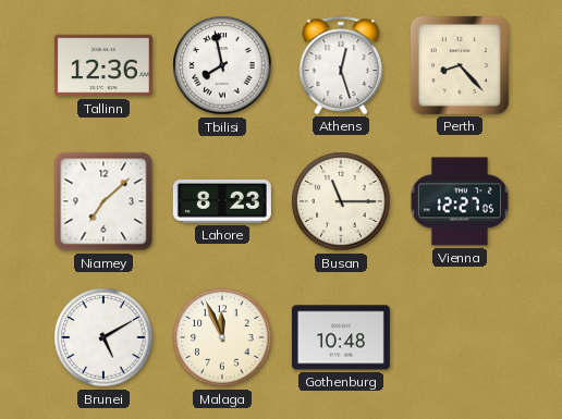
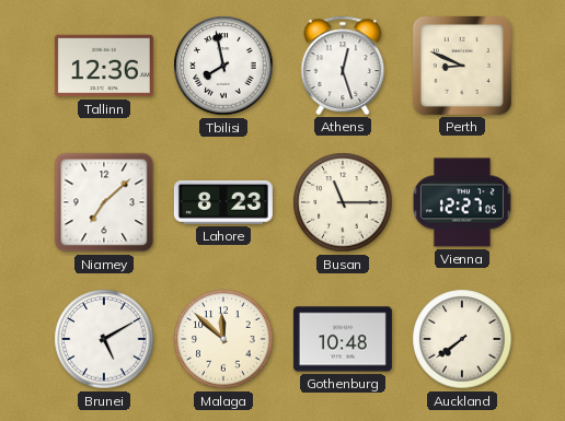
Perth: 8:23 -> 8:49
Malaga: 11:56 -> 11:52
Auckland: none -> 7:39
